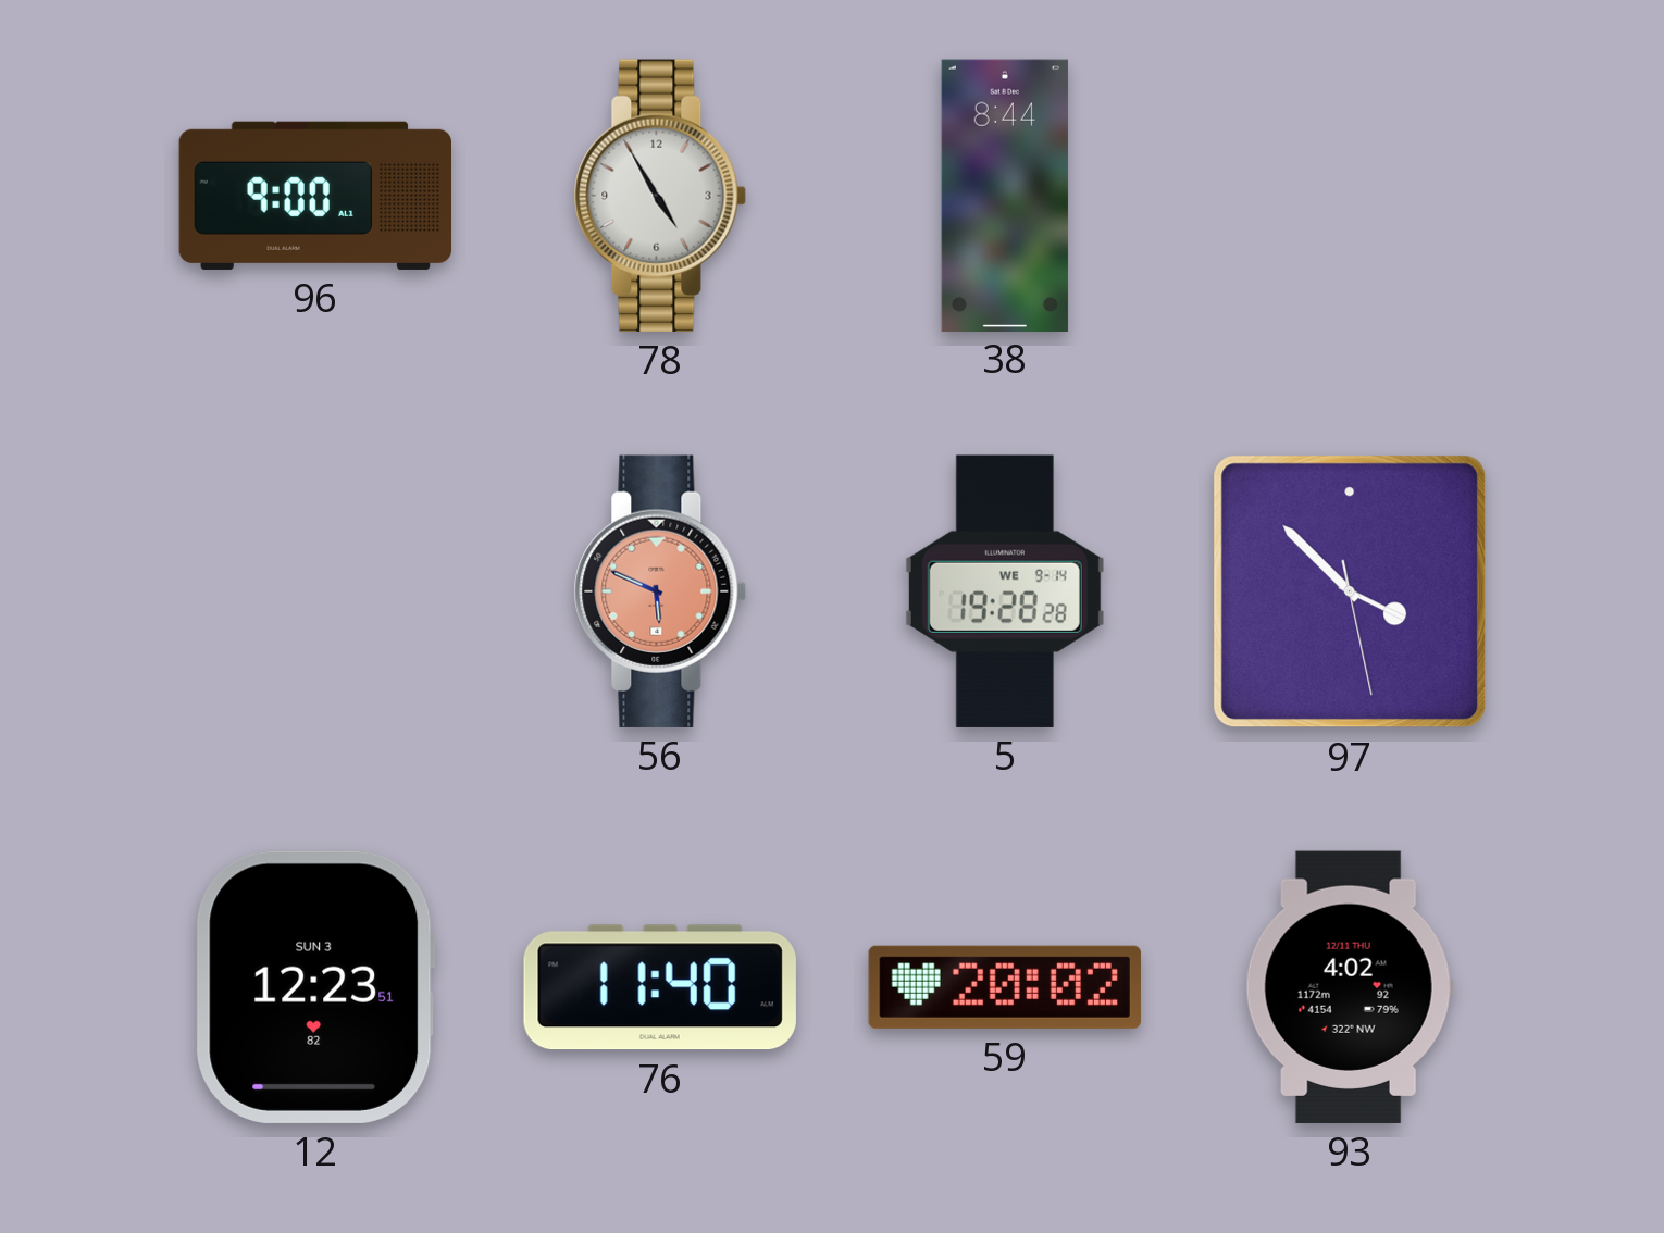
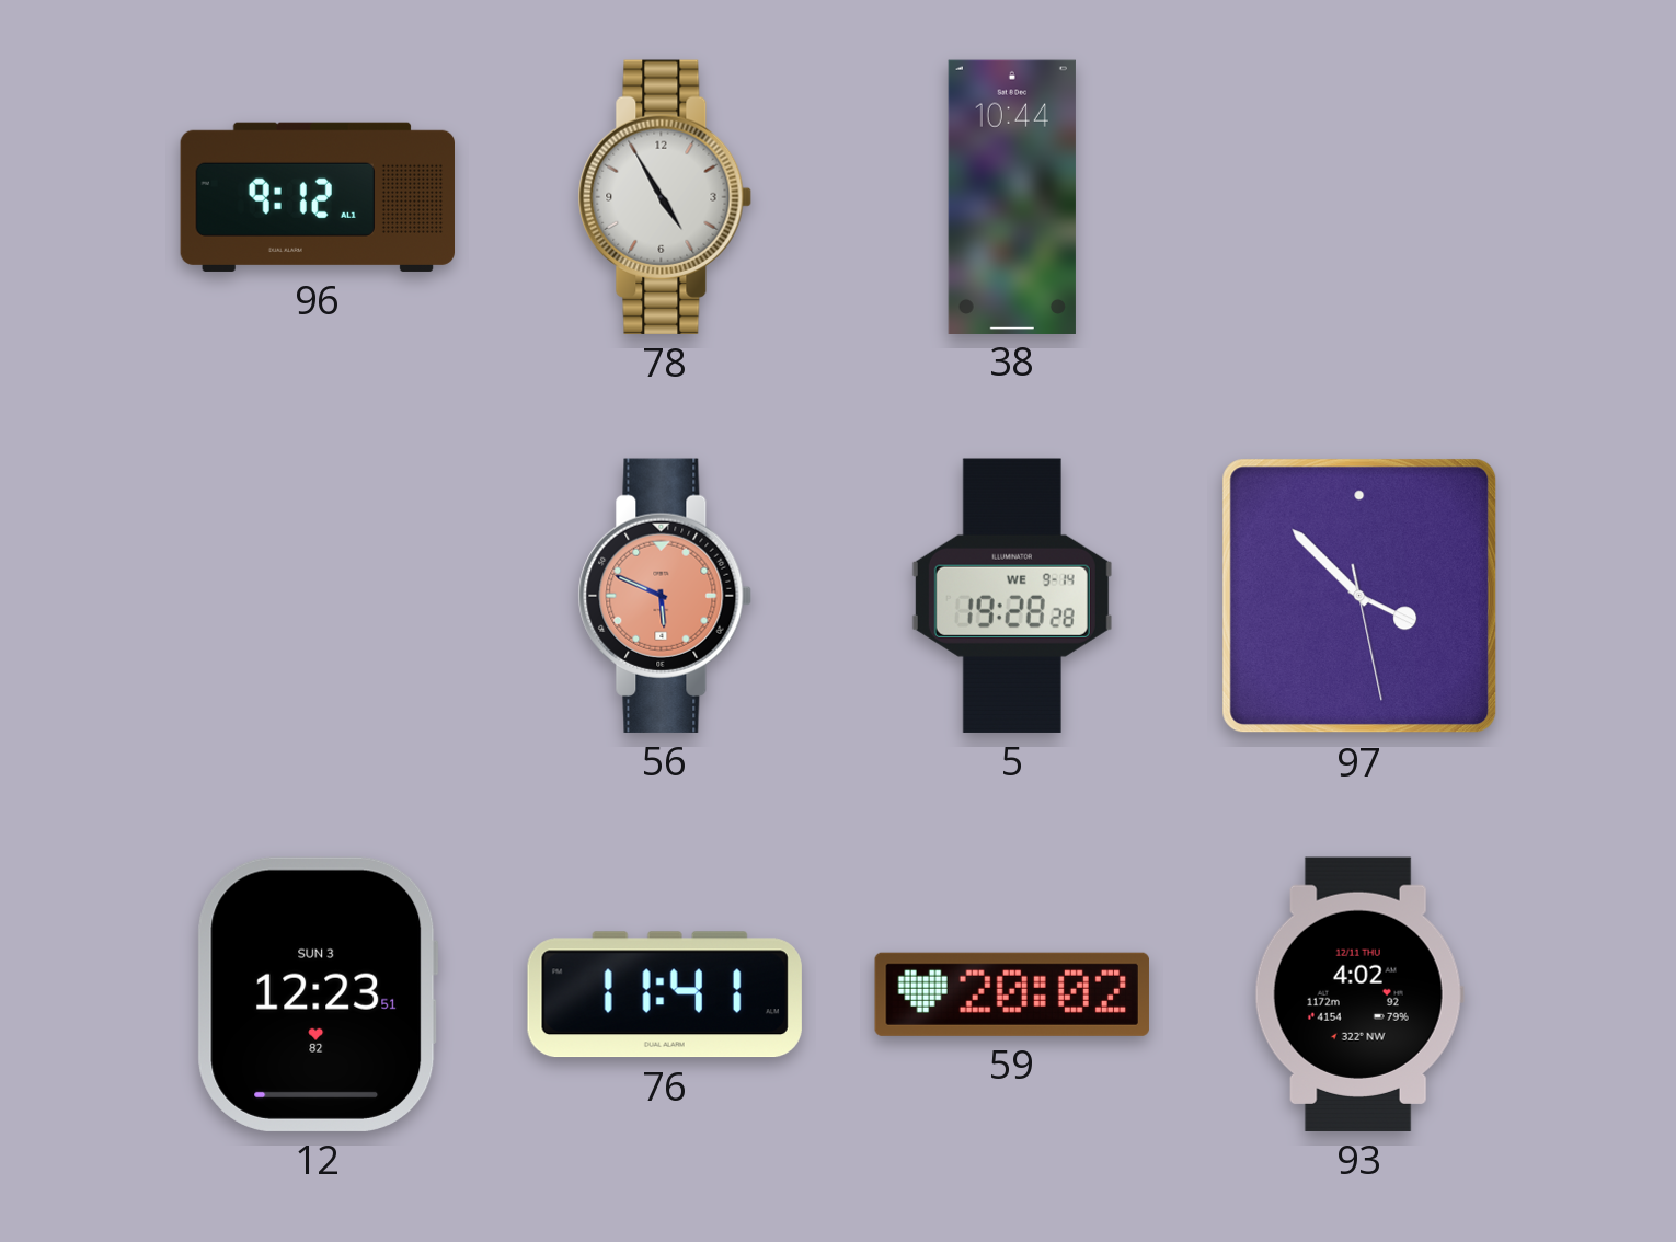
96: 9:00 -> 9:12
38: 8:44 -> 10:44
76: 11:40 -> 11:41
